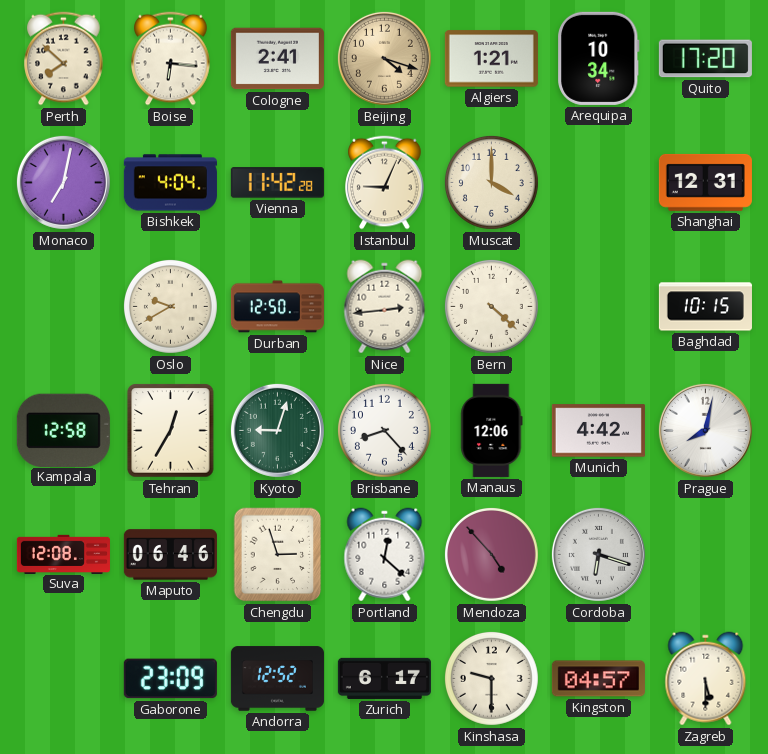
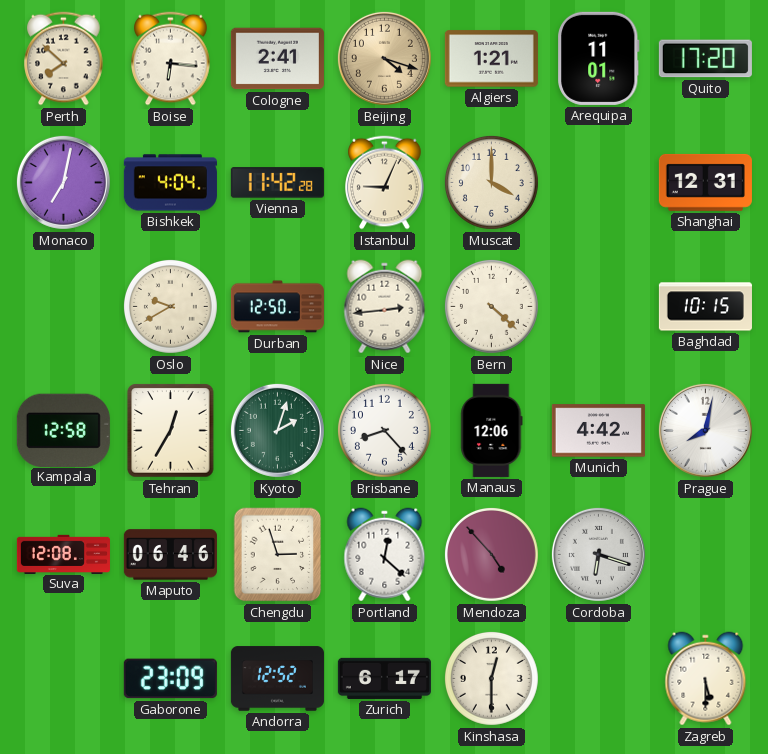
Arequipa: 10:34 -> 11:01
Kyoto: 9:03 -> 2:03
Kinshasa: 9:30 -> 12:30
Kingston: 04:57 -> none
